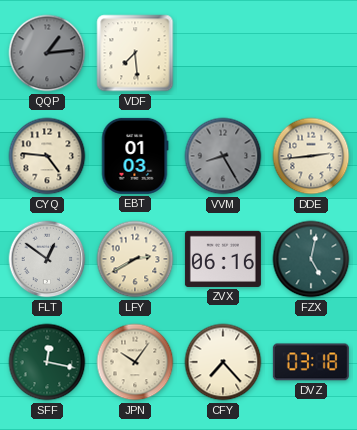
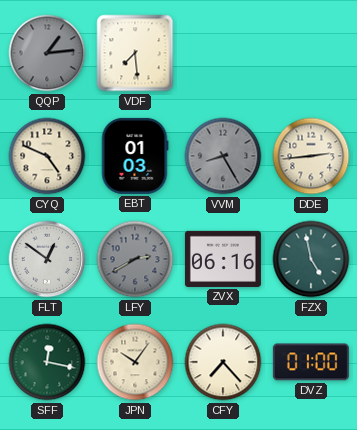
CYQ: 4:46 -> 4:49
LFY dial: cream -> grey
FZX: 5:02 -> 4:58
DVZ: 03:18 -> 01:00
